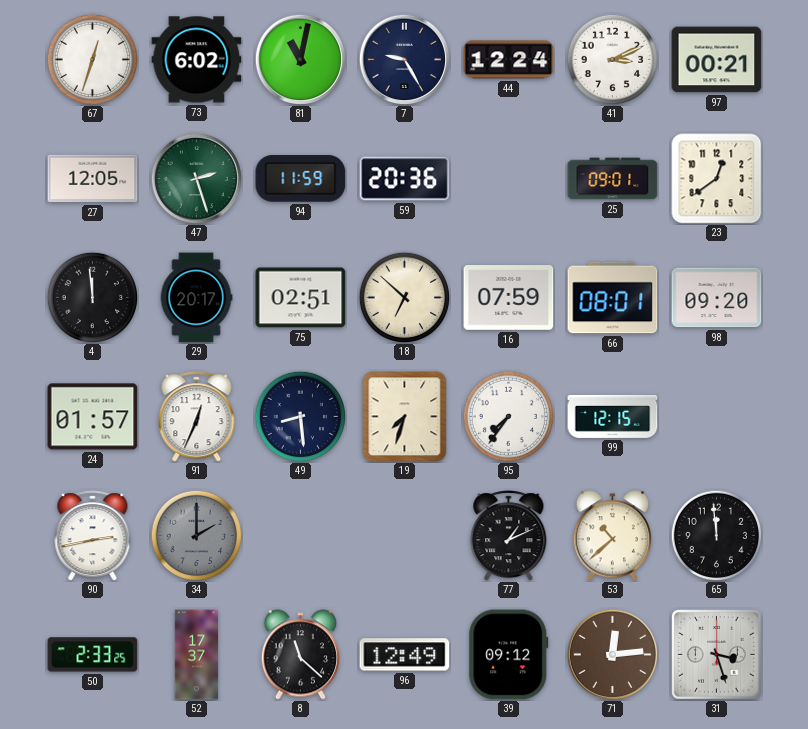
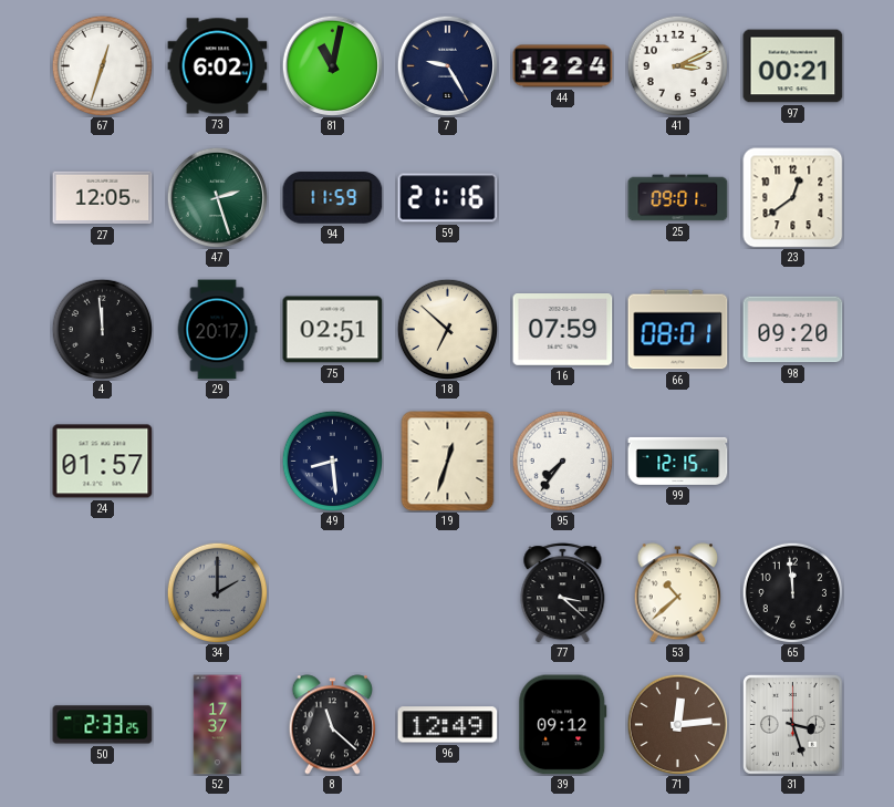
59: 20:36 -> 21:16
91: 12:34 -> none
19: 7:33 -> 12:33
90: 2:43 -> none
77: 1:11 -> 3:22
